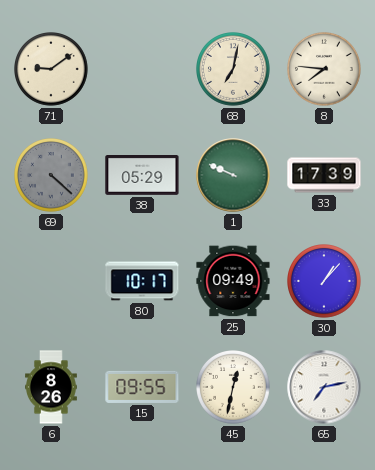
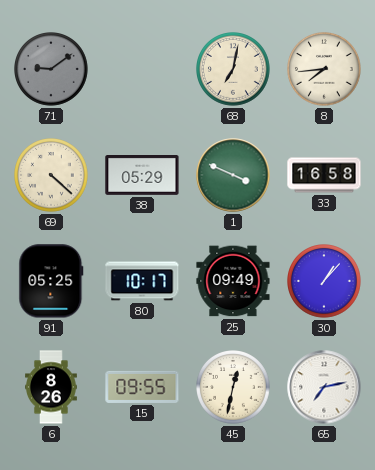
71 dial: cream -> grey
8: 7:46 -> 7:44
69 dial: grey -> cream
1: 9:49 -> 3:49
33: 17:39 -> 16:58
91: none -> 05:25
